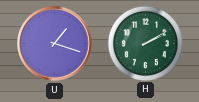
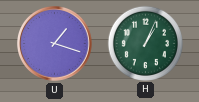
H: 2:10 -> 1:04
